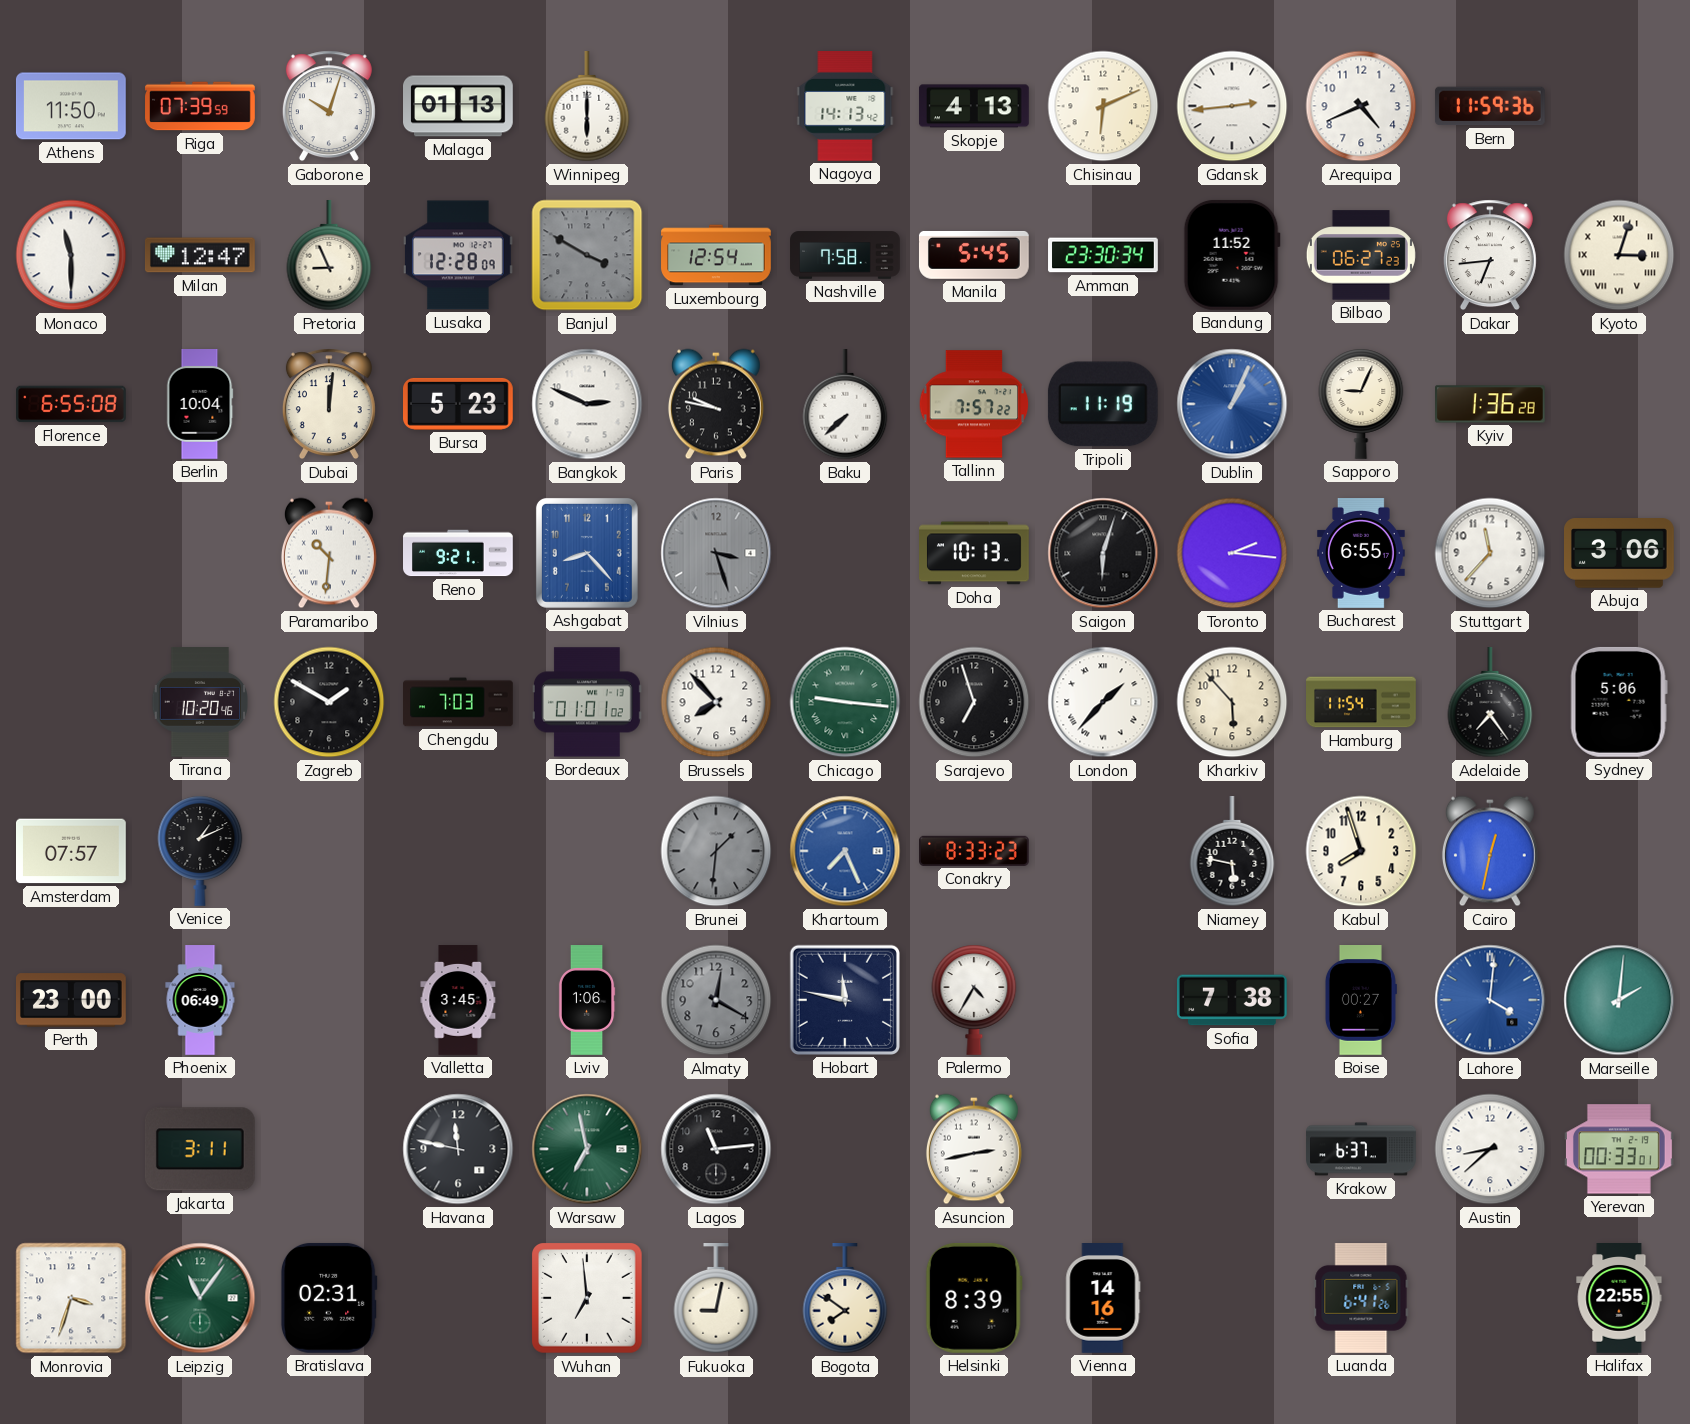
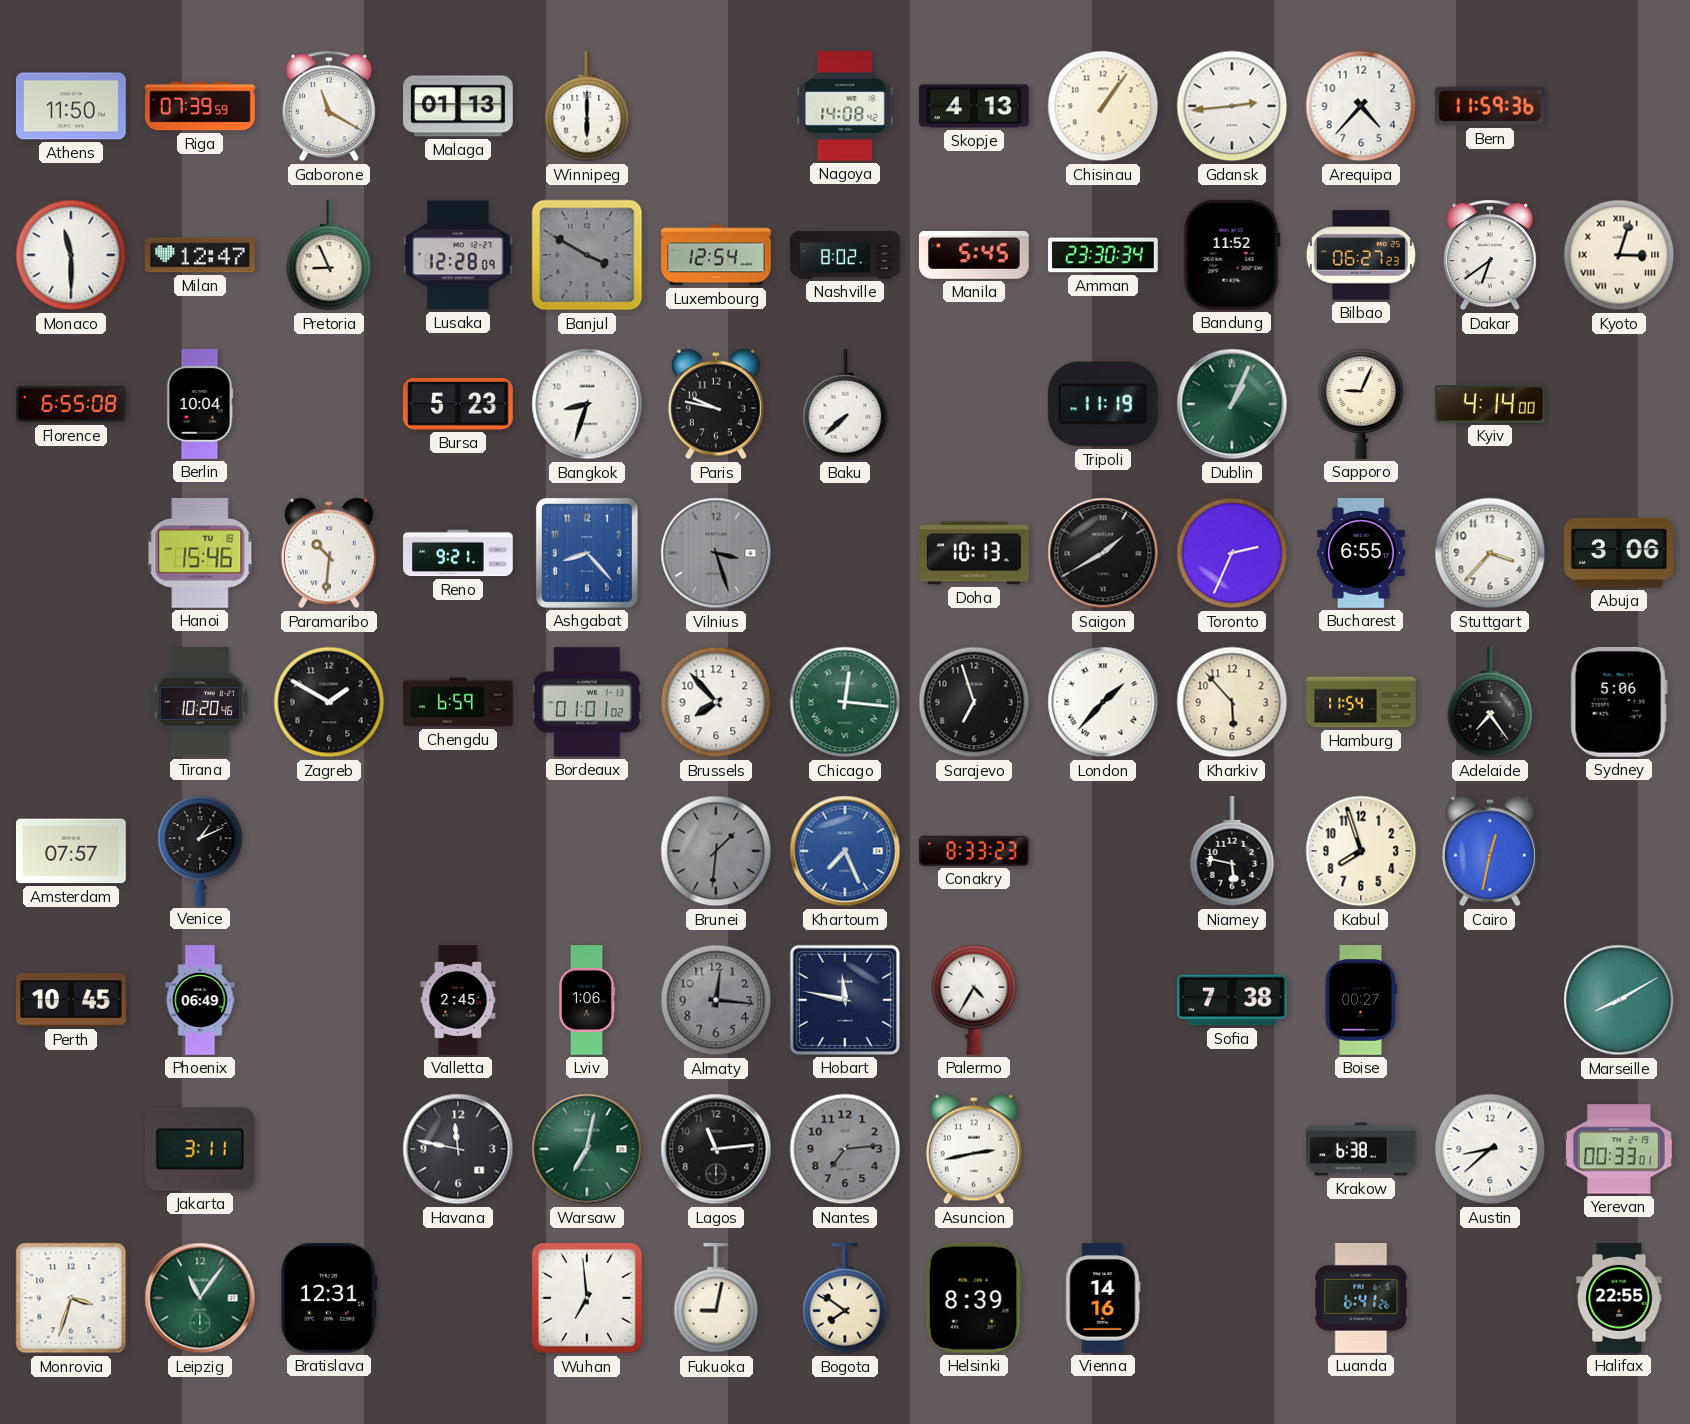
Gaborone: 10:03 -> 11:20
Nagoya: 14:13 -> 14:08
Chisinau: 6:11 -> 1:06
Arequipa: 4:41 -> 4:37
Nashville: 7:58 -> 8:02
Dakar: 6:44 -> 6:39
Dubai: 12:01 -> none
Bangkok: 2:49 -> 8:33
Tallinn: 7:57 -> none
Dublin dial: blue -> green
Kyiv: 1:36 -> 4:14
Hanoi: none -> 15:46
Saigon: 6:03 -> 1:40
Toronto: 2:16 -> 2:34
Stuttgart: 11:37 -> 3:37
Chengdu: 7:03 -> 6:59
Chicago: 9:16 -> 12:16
Perth: 23:00 -> 10:45
Valletta: 3:45 -> 2:45
Almaty: 12:20 -> 12:16
Lahore: 4:01 -> none
Marseille: 2:01 -> 8:10
Warsaw: 6:58 -> 7:02
Nantes: none -> 7:14
Krakow: 6:37 -> 6:38
Bratislava: 02:31 -> 12:31
